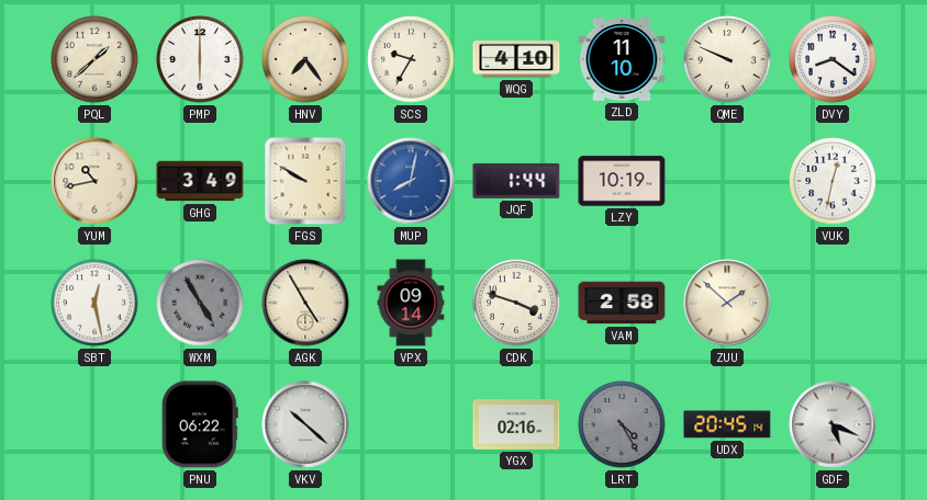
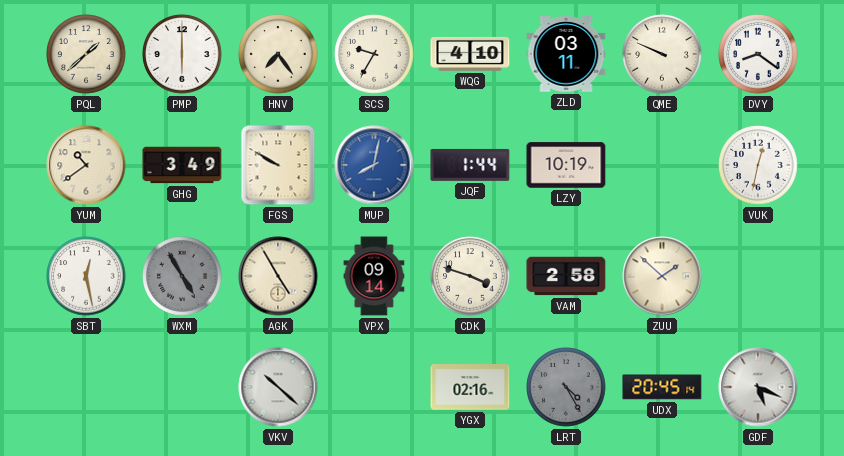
ZLD: 11:10 -> 03:11
YUM: 10:43 -> 10:39
PNU: 06:22 -> none
